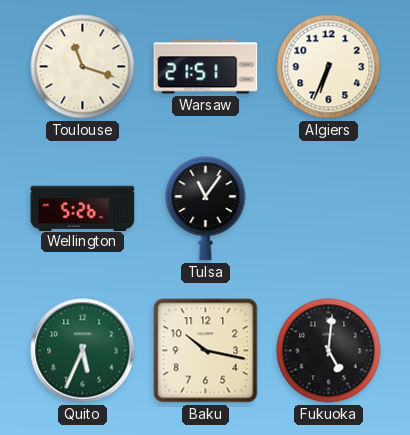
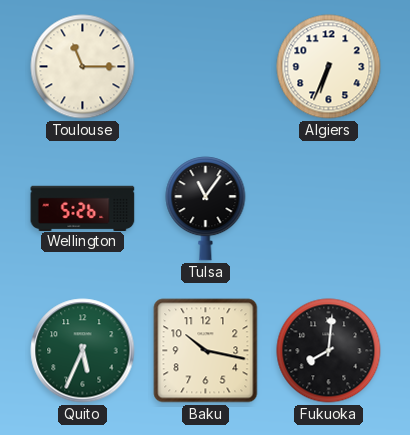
Toulouse: 11:18 -> 11:15
Warsaw: 21:51 -> none
Fukuoka: 5:01 -> 8:01
